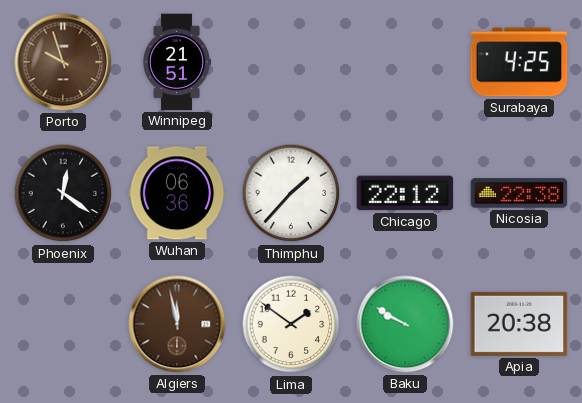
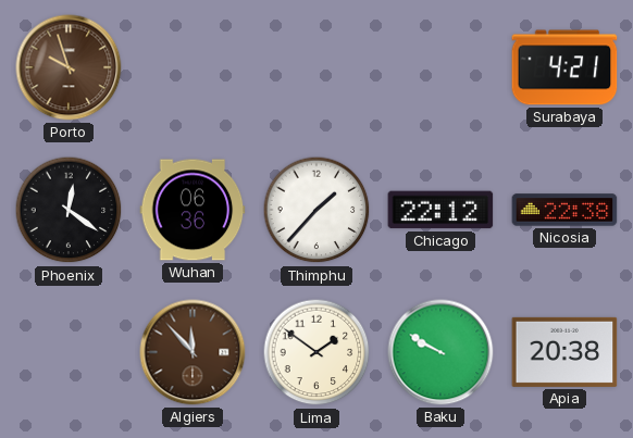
Winnipeg: 21:51 -> none
Surabaya: 4:25 -> 4:21
Algiers: 11:58 -> 11:53
